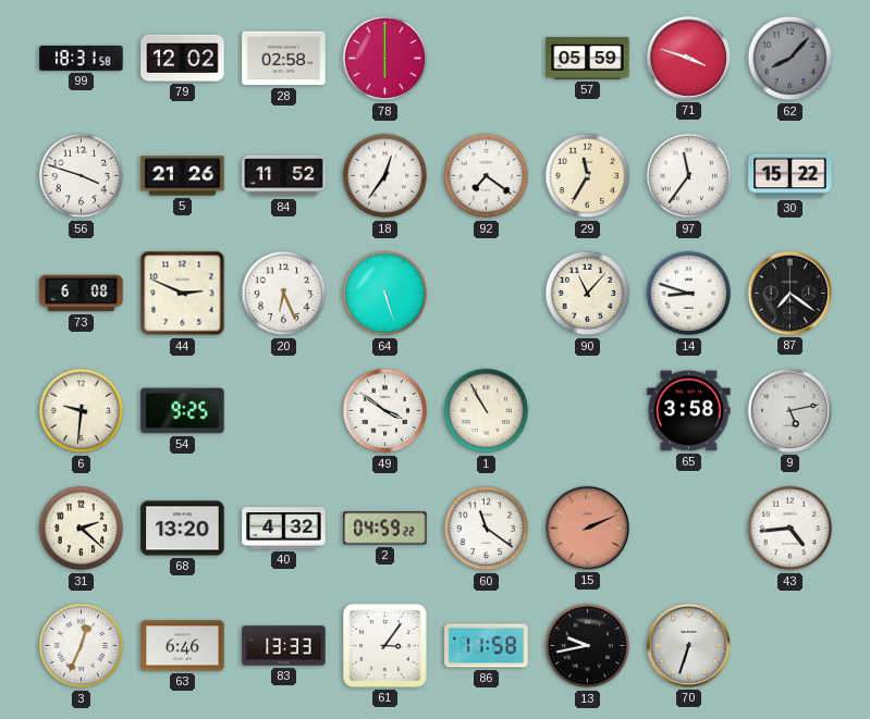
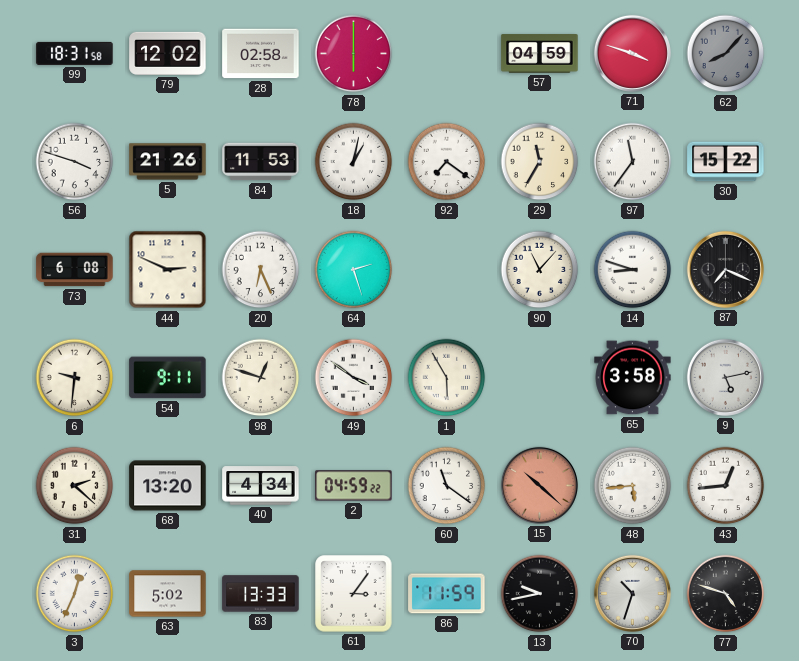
57: 05:59 -> 04:59
84: 11:52 -> 11:53
18: 12:36 -> 1:02
64: 5:27 -> 2:27
87: 7:21 -> 7:19
54: 9:25 -> 9:11
98: none -> 12:48
1: 10:55 -> 5:55
40: 4:32 -> 4:34
15: 2:11 -> 10:22
48: none -> 5:44
43: 4:44 -> 12:44
63: 6:46 -> 5:02
86: 11:58 -> 11:59
70: 6:33 -> 10:33
77: none -> 4:48
